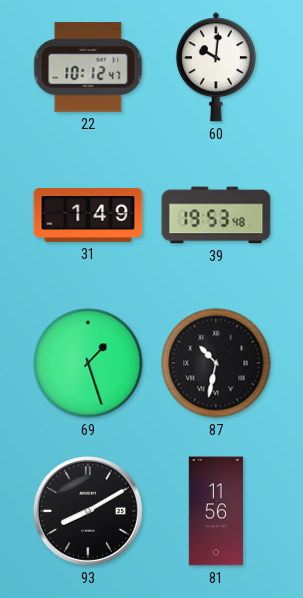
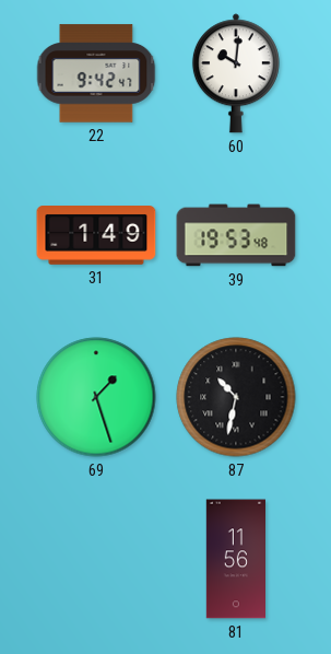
22: 10:12 -> 9:42
93: 8:10 -> none
